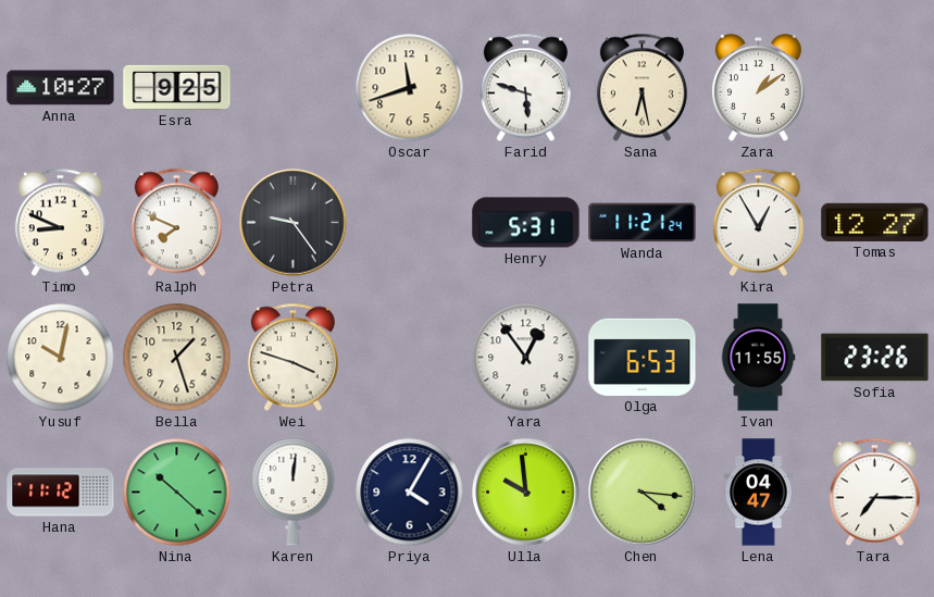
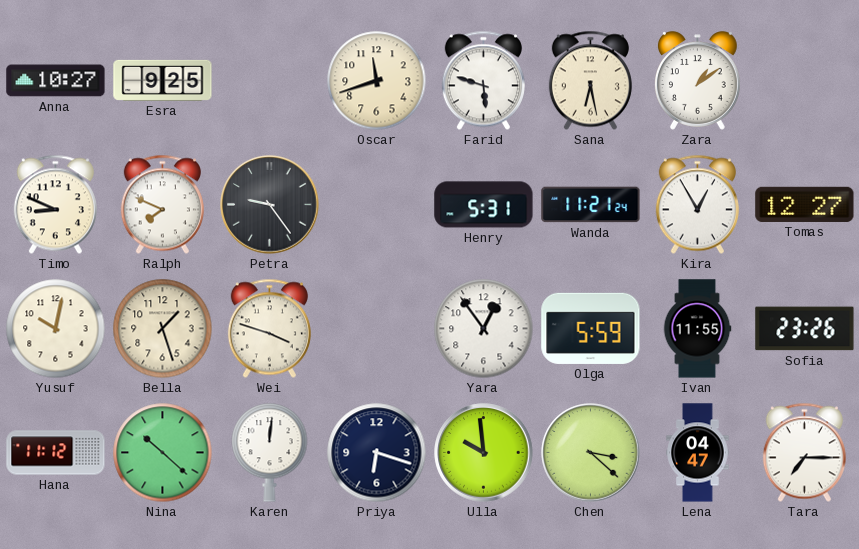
Olga: 6:53 -> 5:59
Priya: 4:05 -> 6:18
Chen: 4:16 -> 3:22
